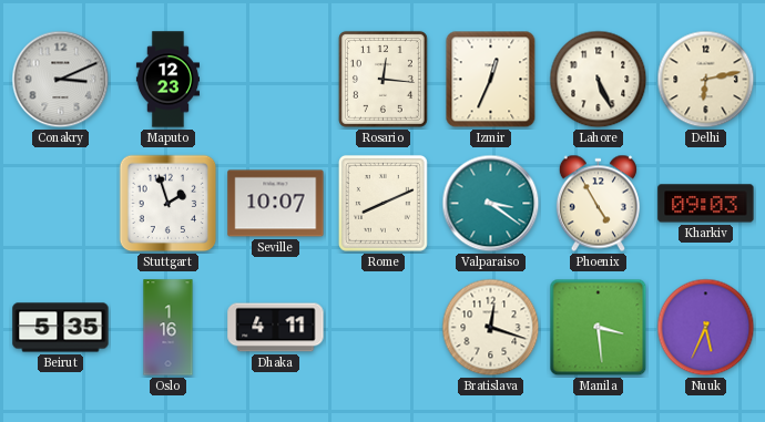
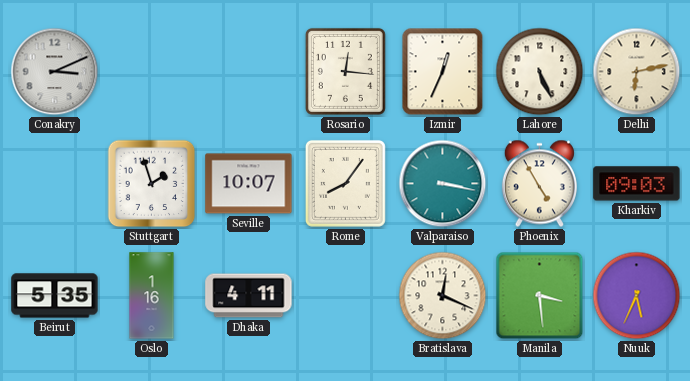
Maputo: 12:23 -> none
Rome: 8:11 -> 8:06
Valparaiso: 3:21 -> 3:17
Bratislava: 12:18 -> 12:19
